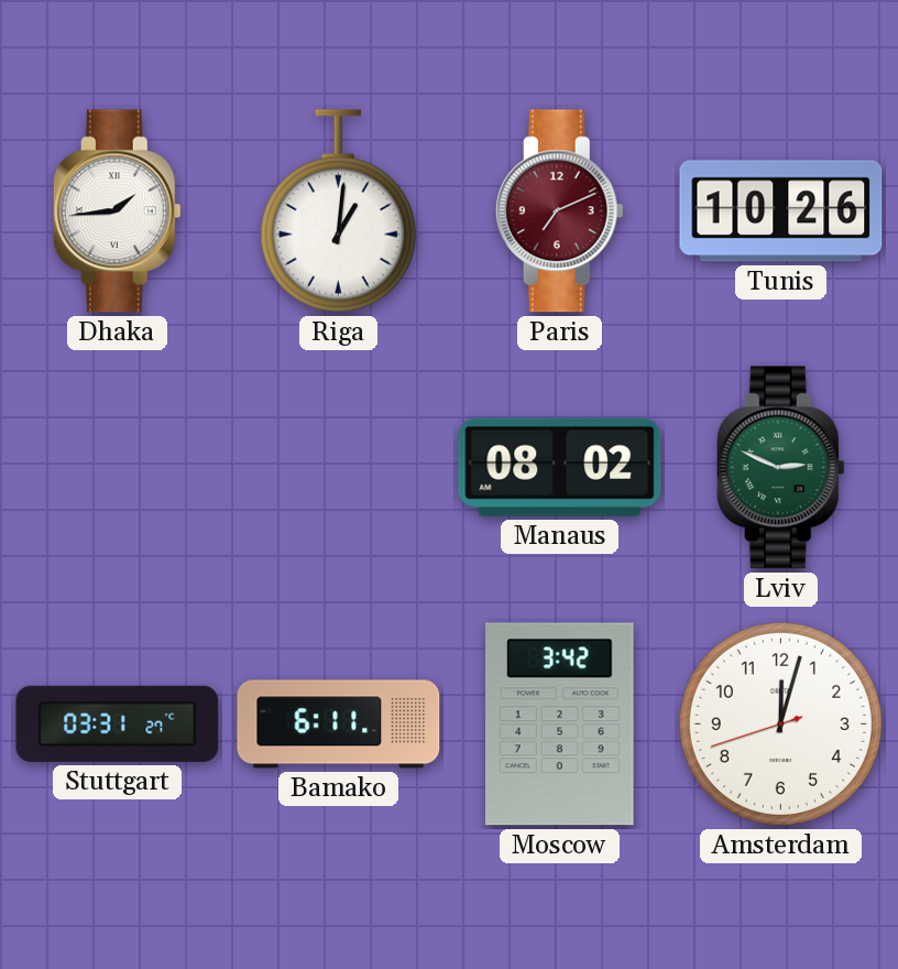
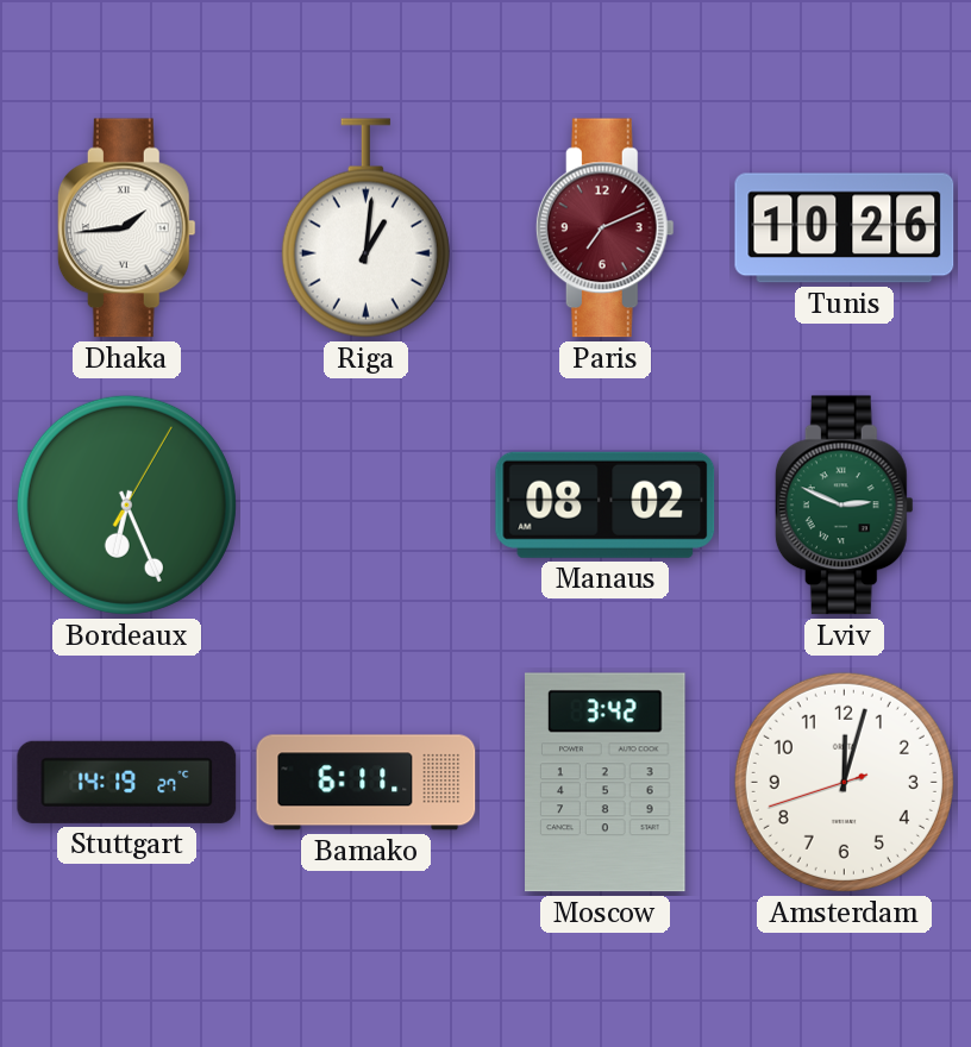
Bordeaux: none -> 6:26
Stuttgart: 03:31 -> 14:19
